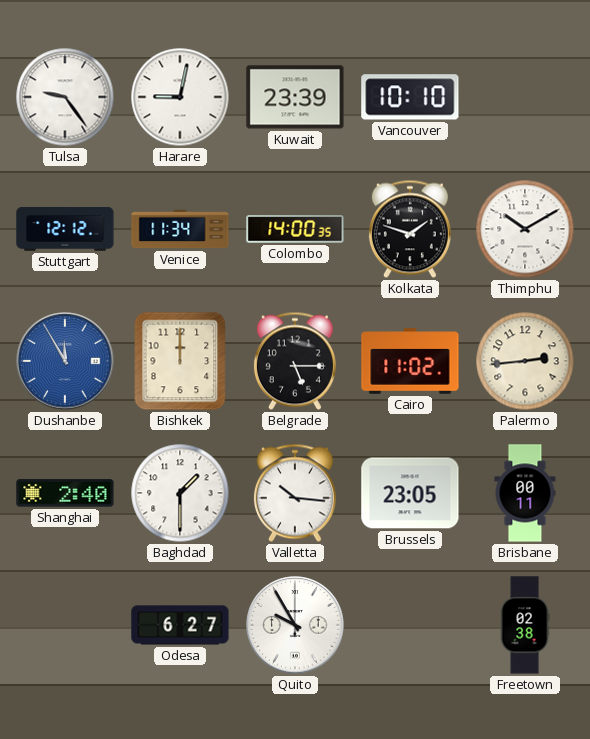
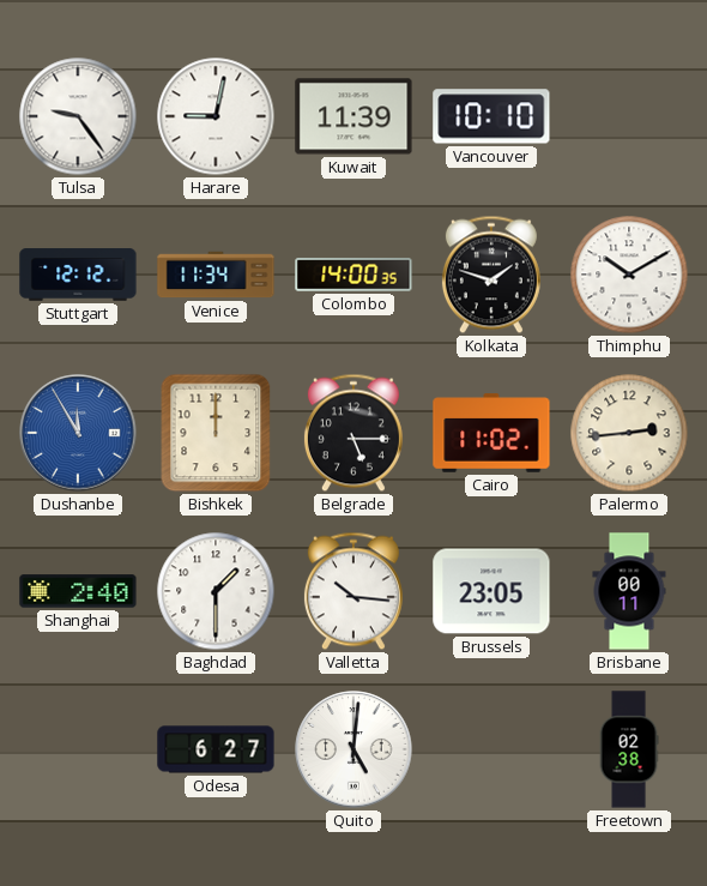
Kuwait: 23:39 -> 11:39
Quito: 9:55 -> 5:01
